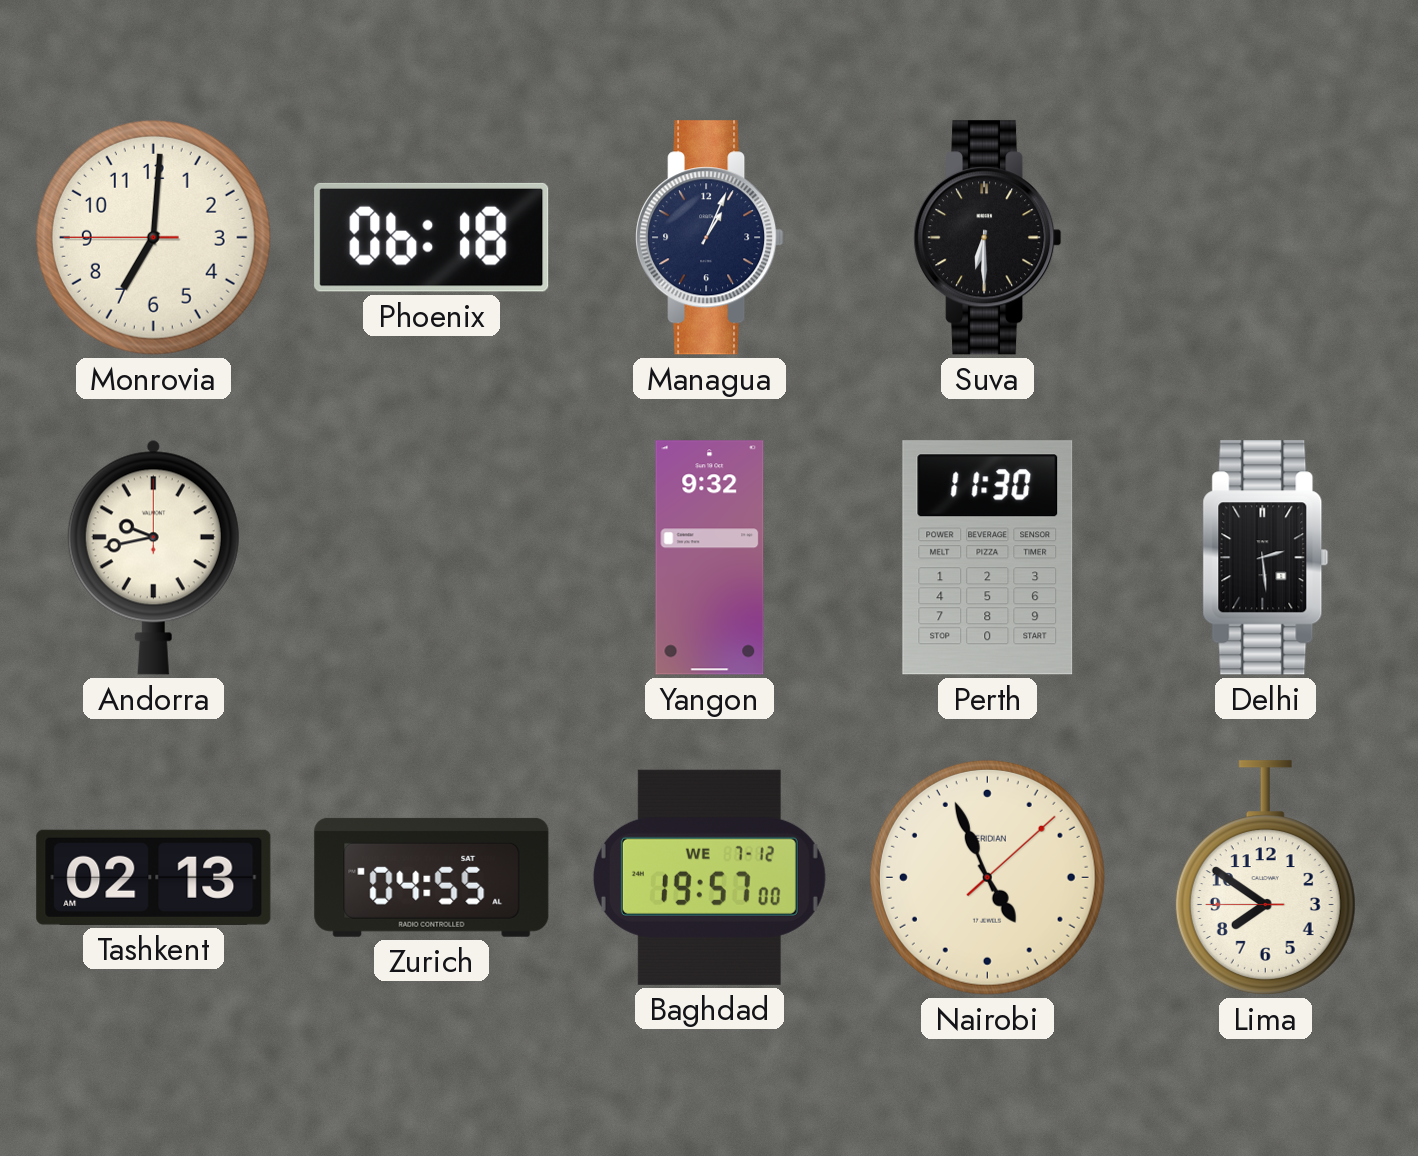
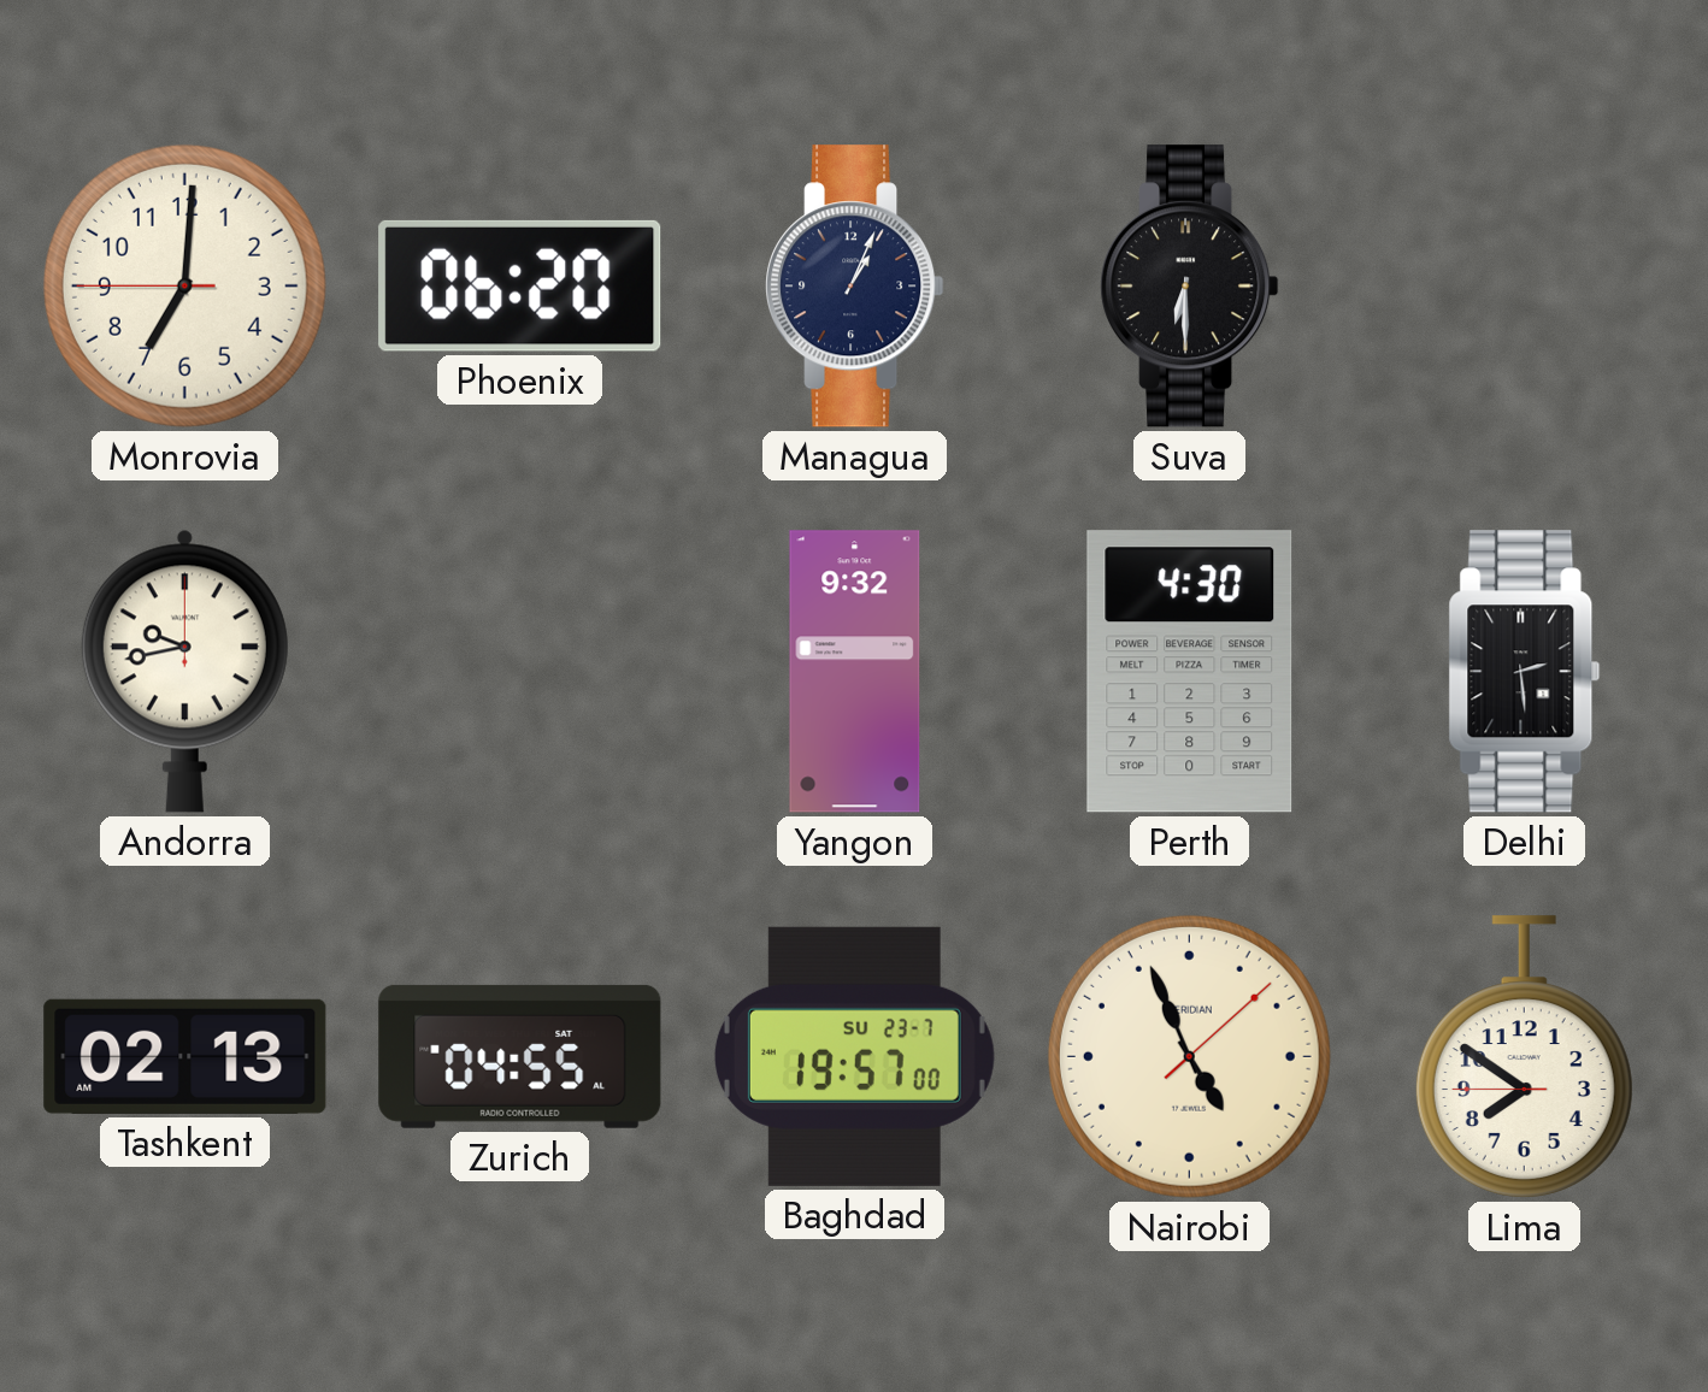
Phoenix: 06:18 -> 06:20
Perth: 11:30 -> 4:30
Baghdad date: WE 7-12 -> SU 23-7
